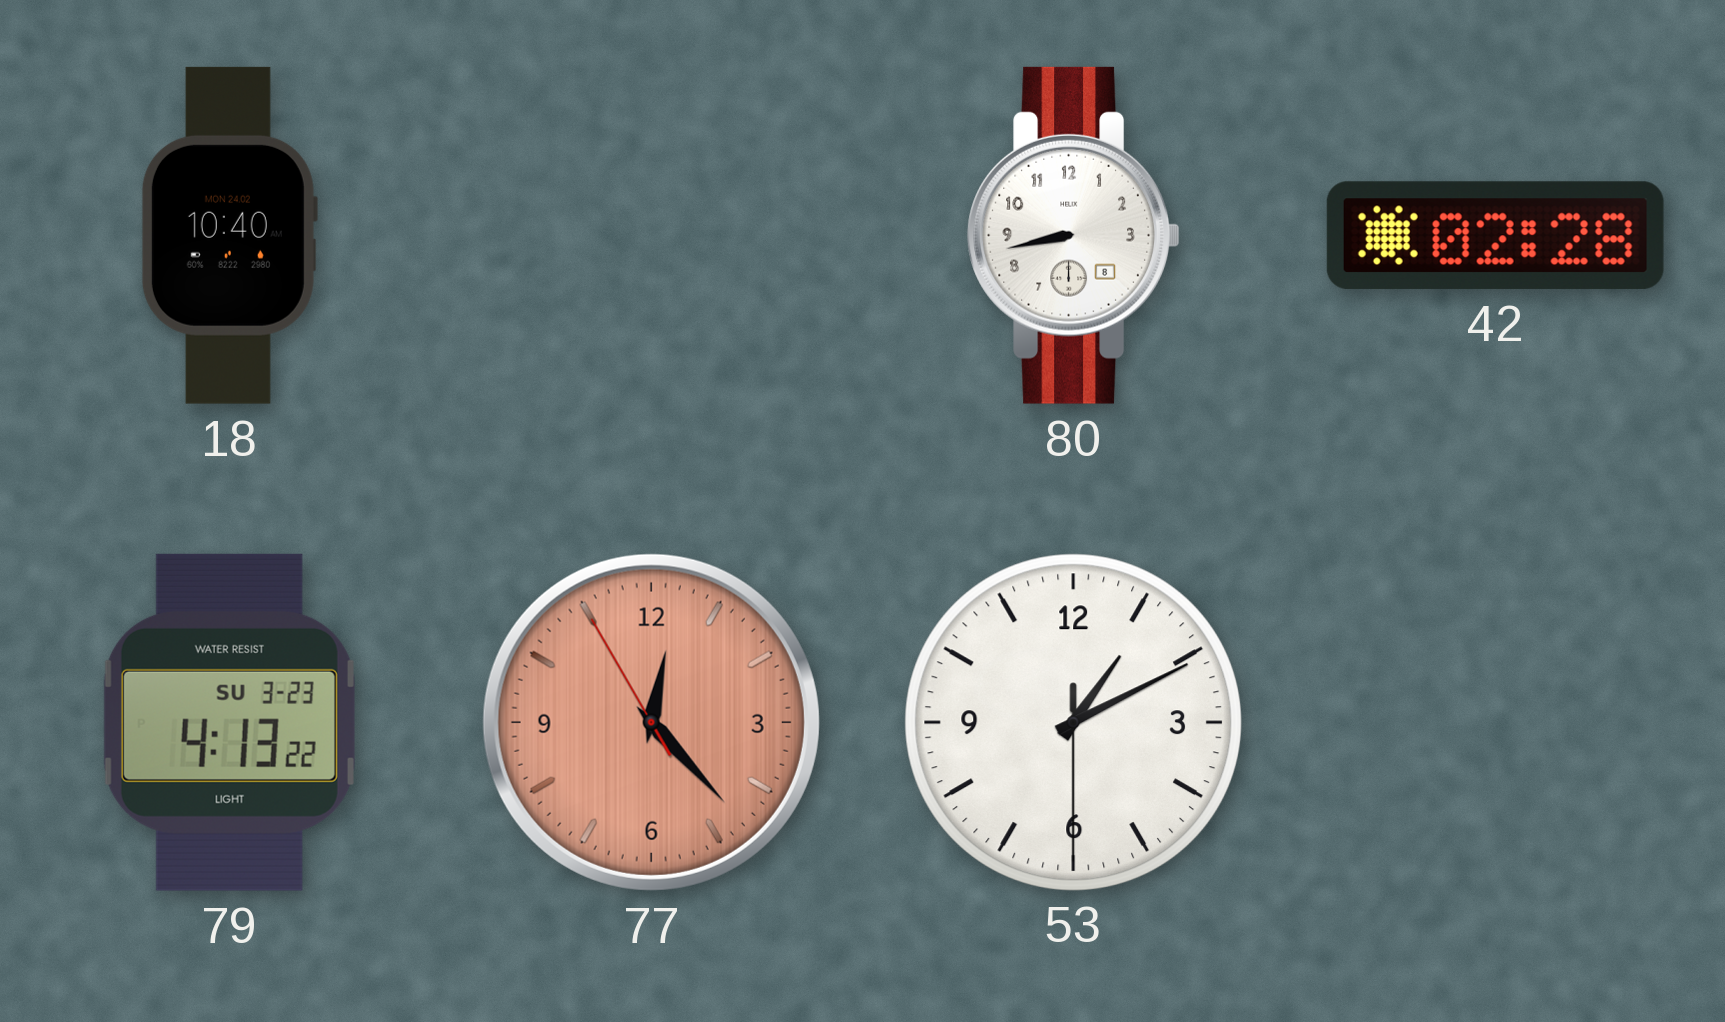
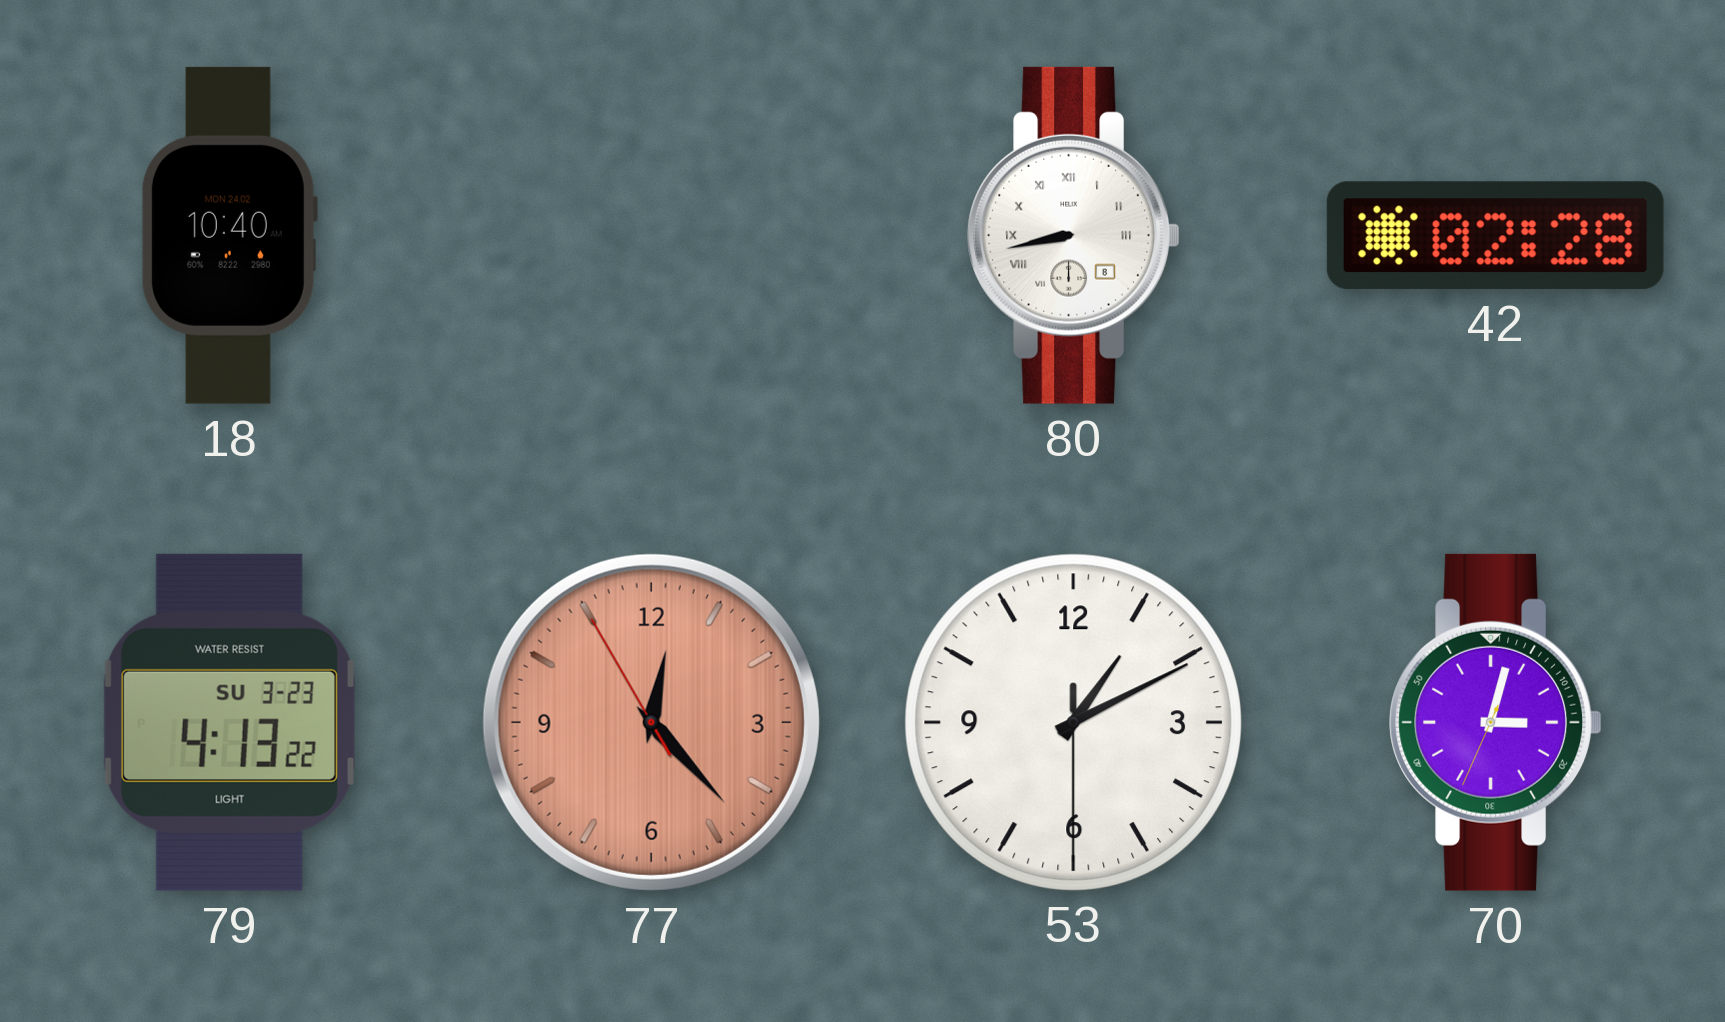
80 numerals: Arabic -> Roman
70: none -> 3:02
